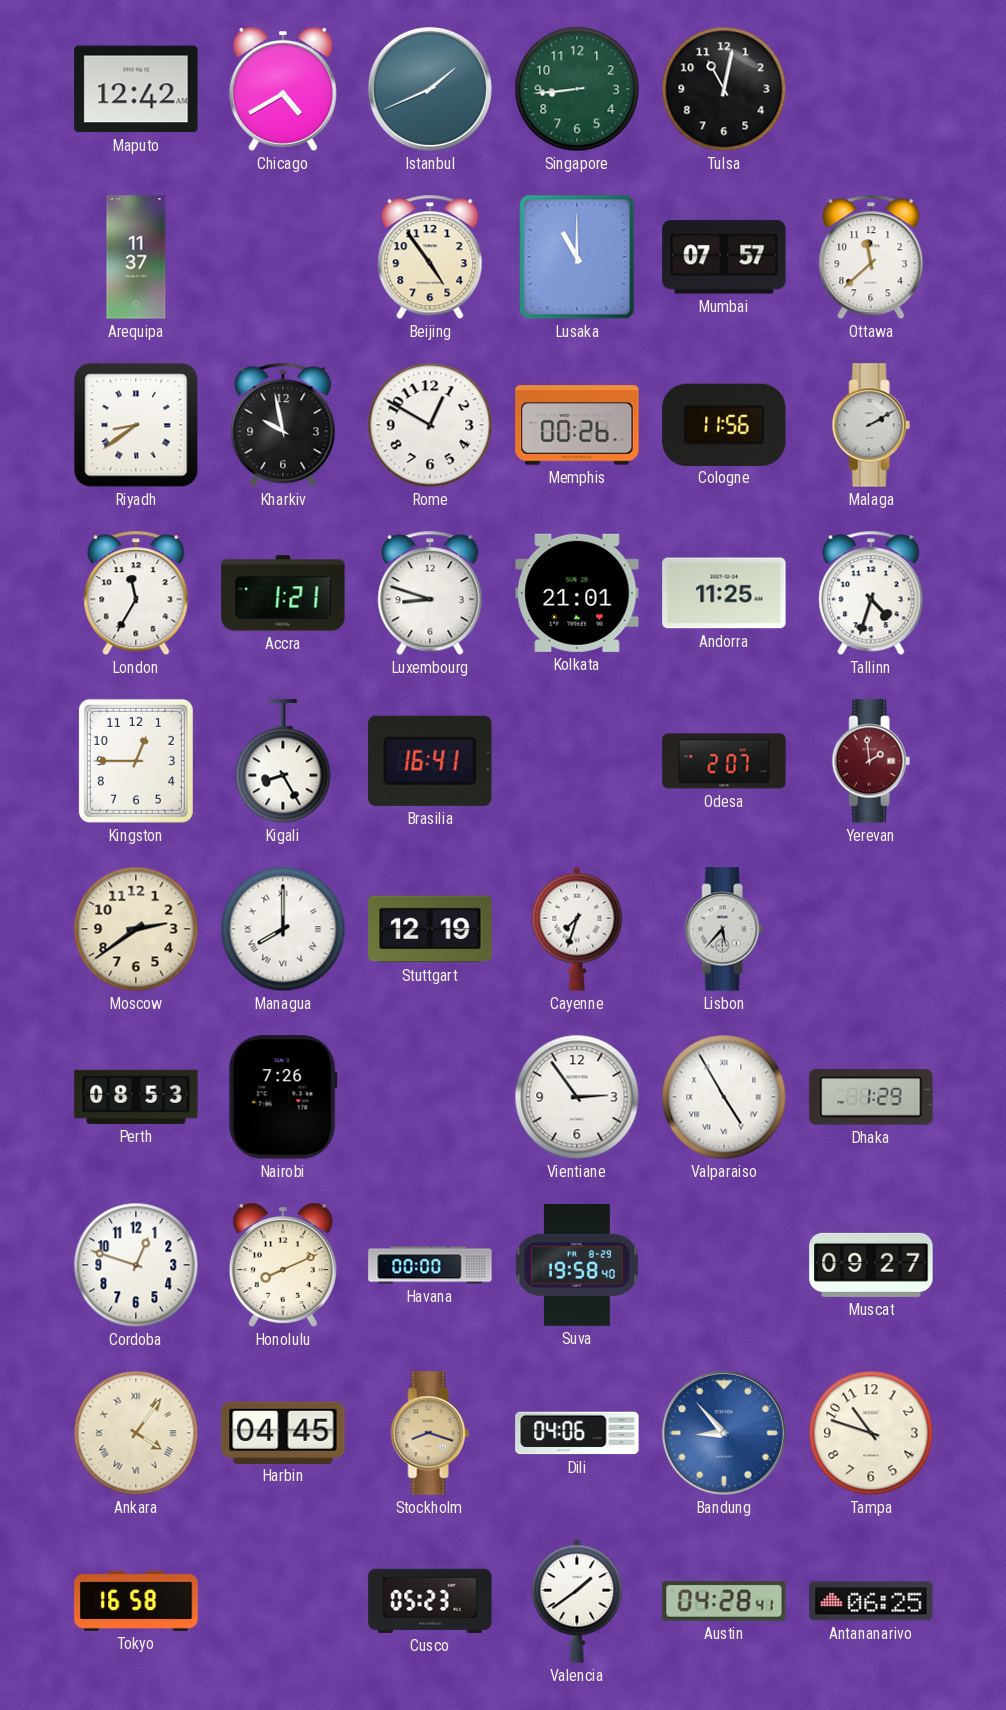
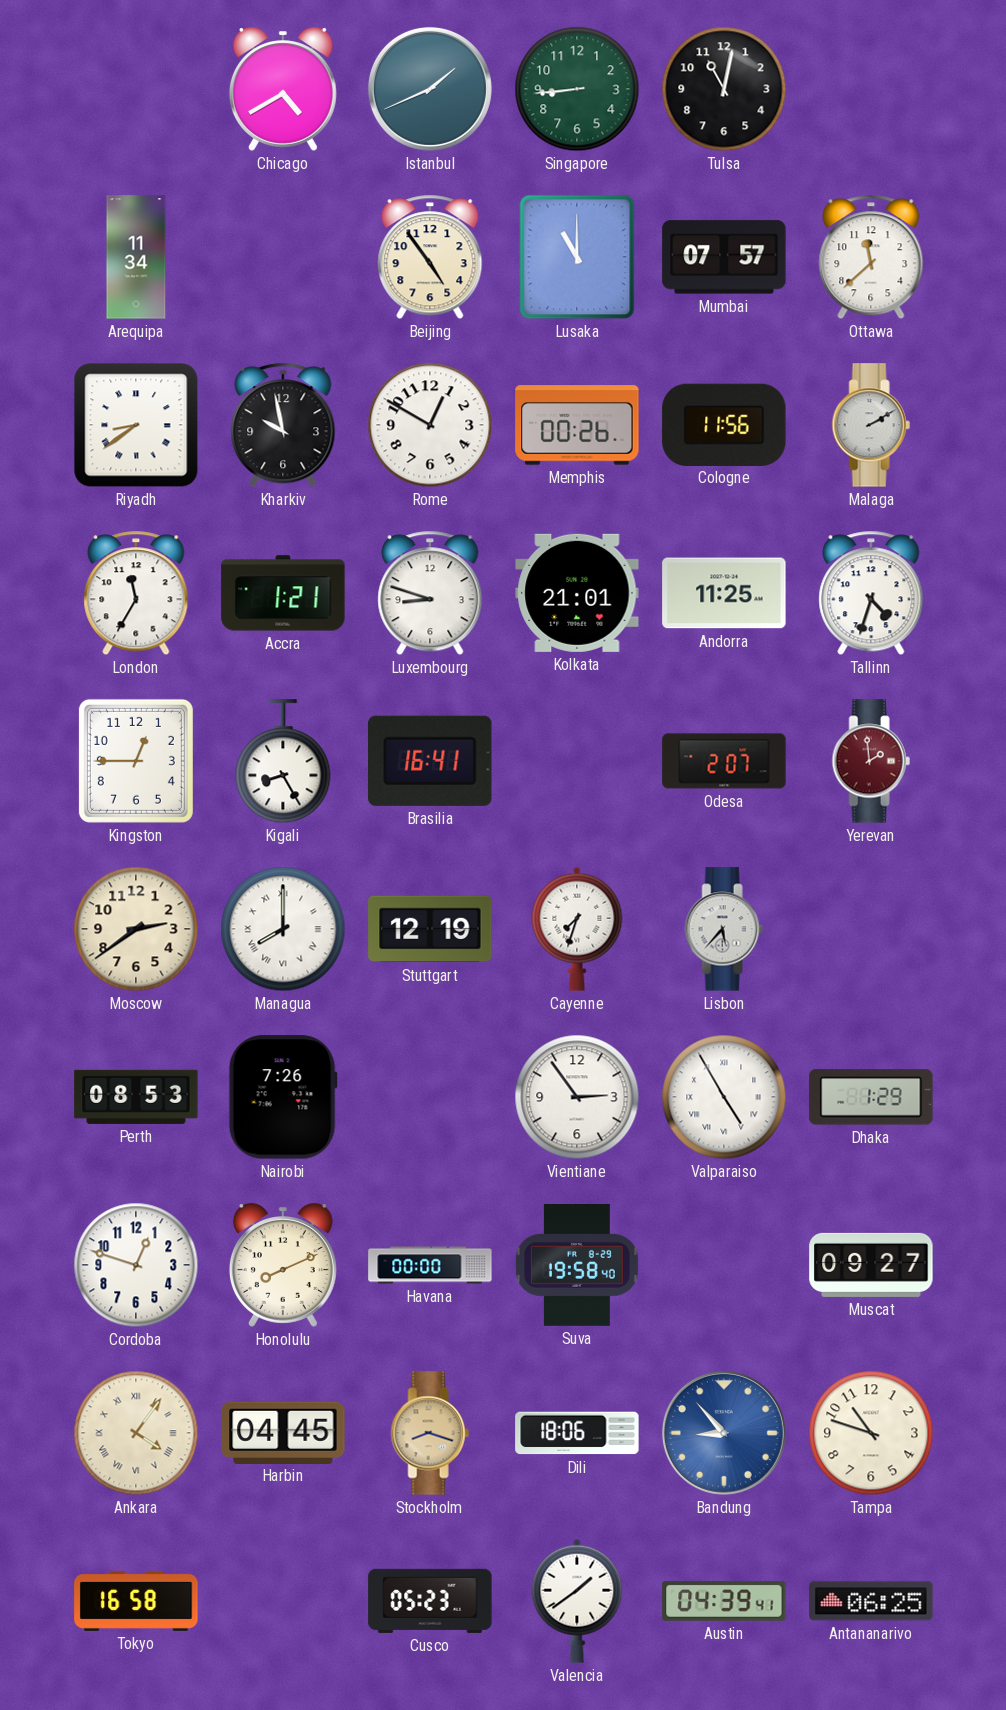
Maputo: 12:42 -> none
Arequipa: 11:37 -> 11:34
Dili: 04:06 -> 18:06
Austin: 04:28 -> 04:39
